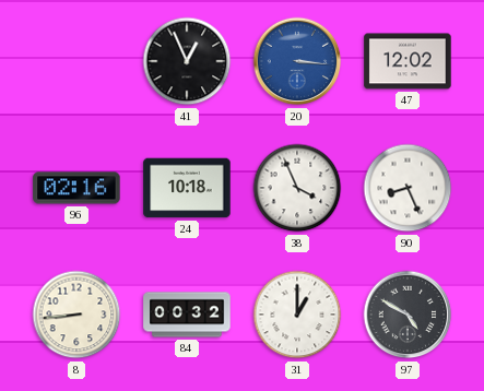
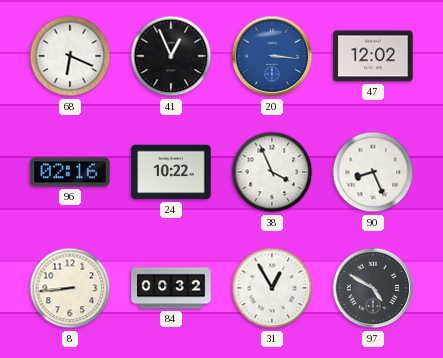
68: none -> 6:19
24: 10:18 -> 10:22
31: 1:00 -> 12:55
